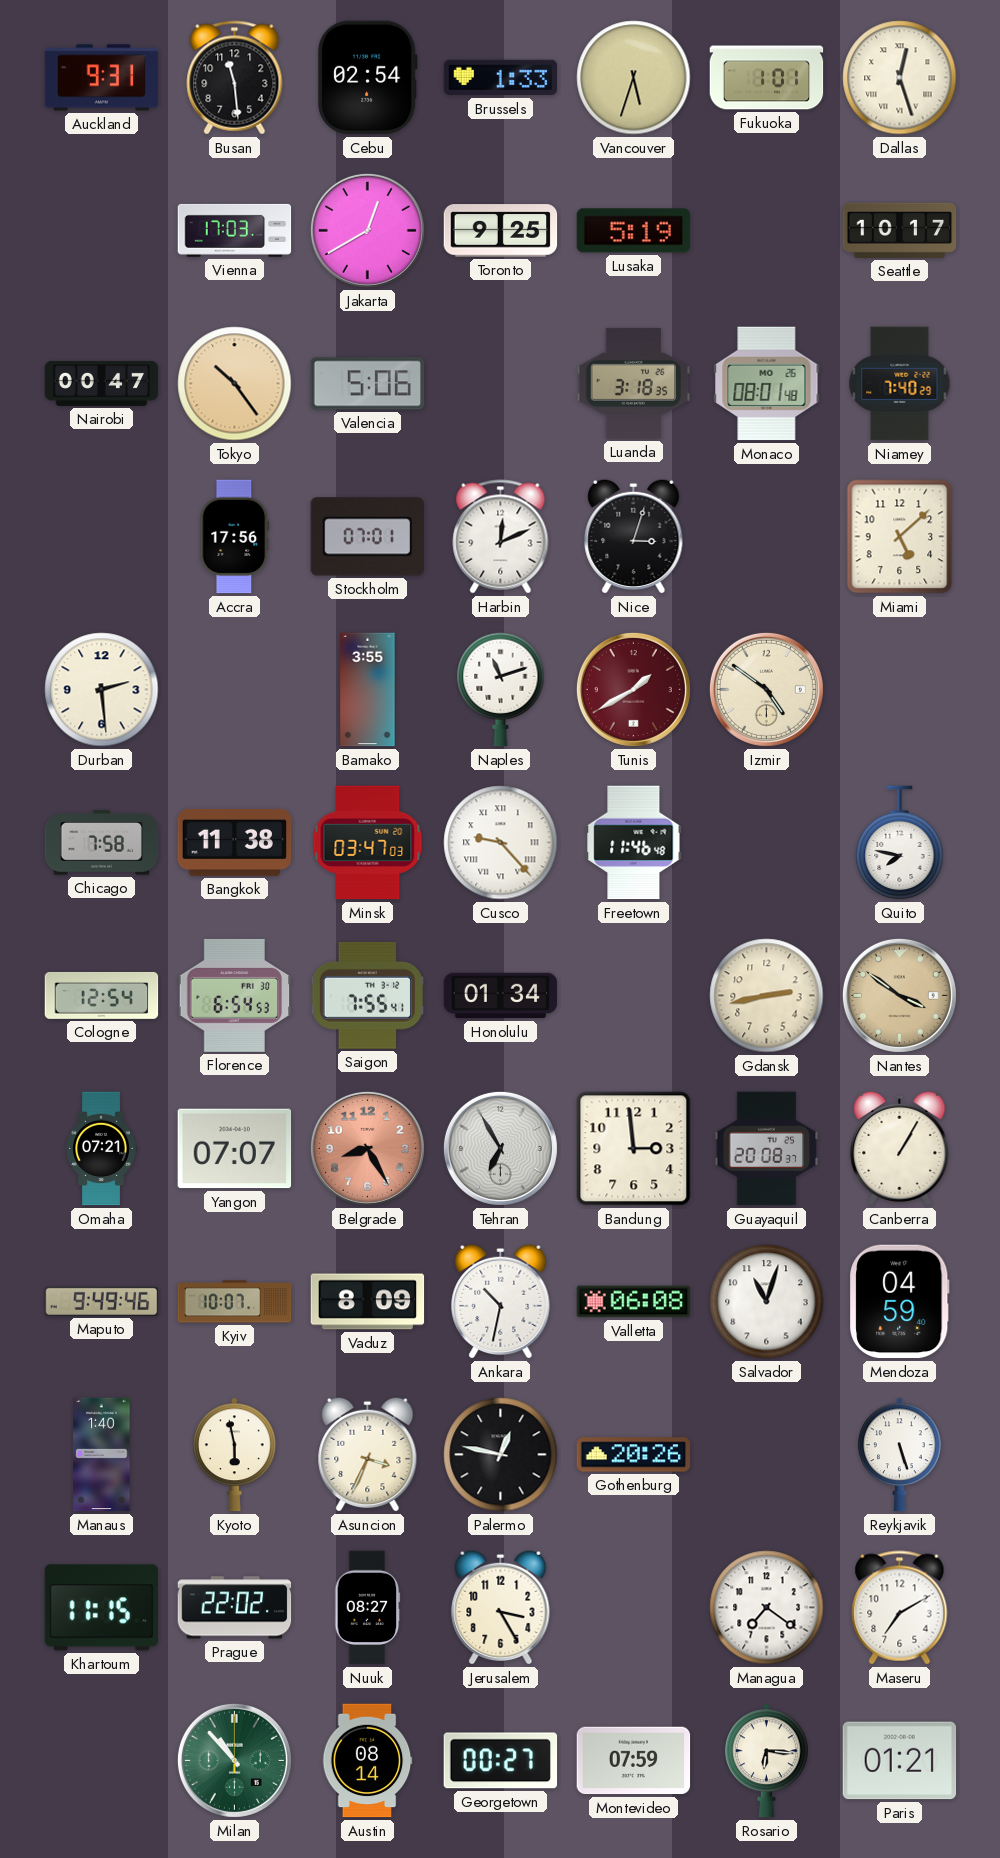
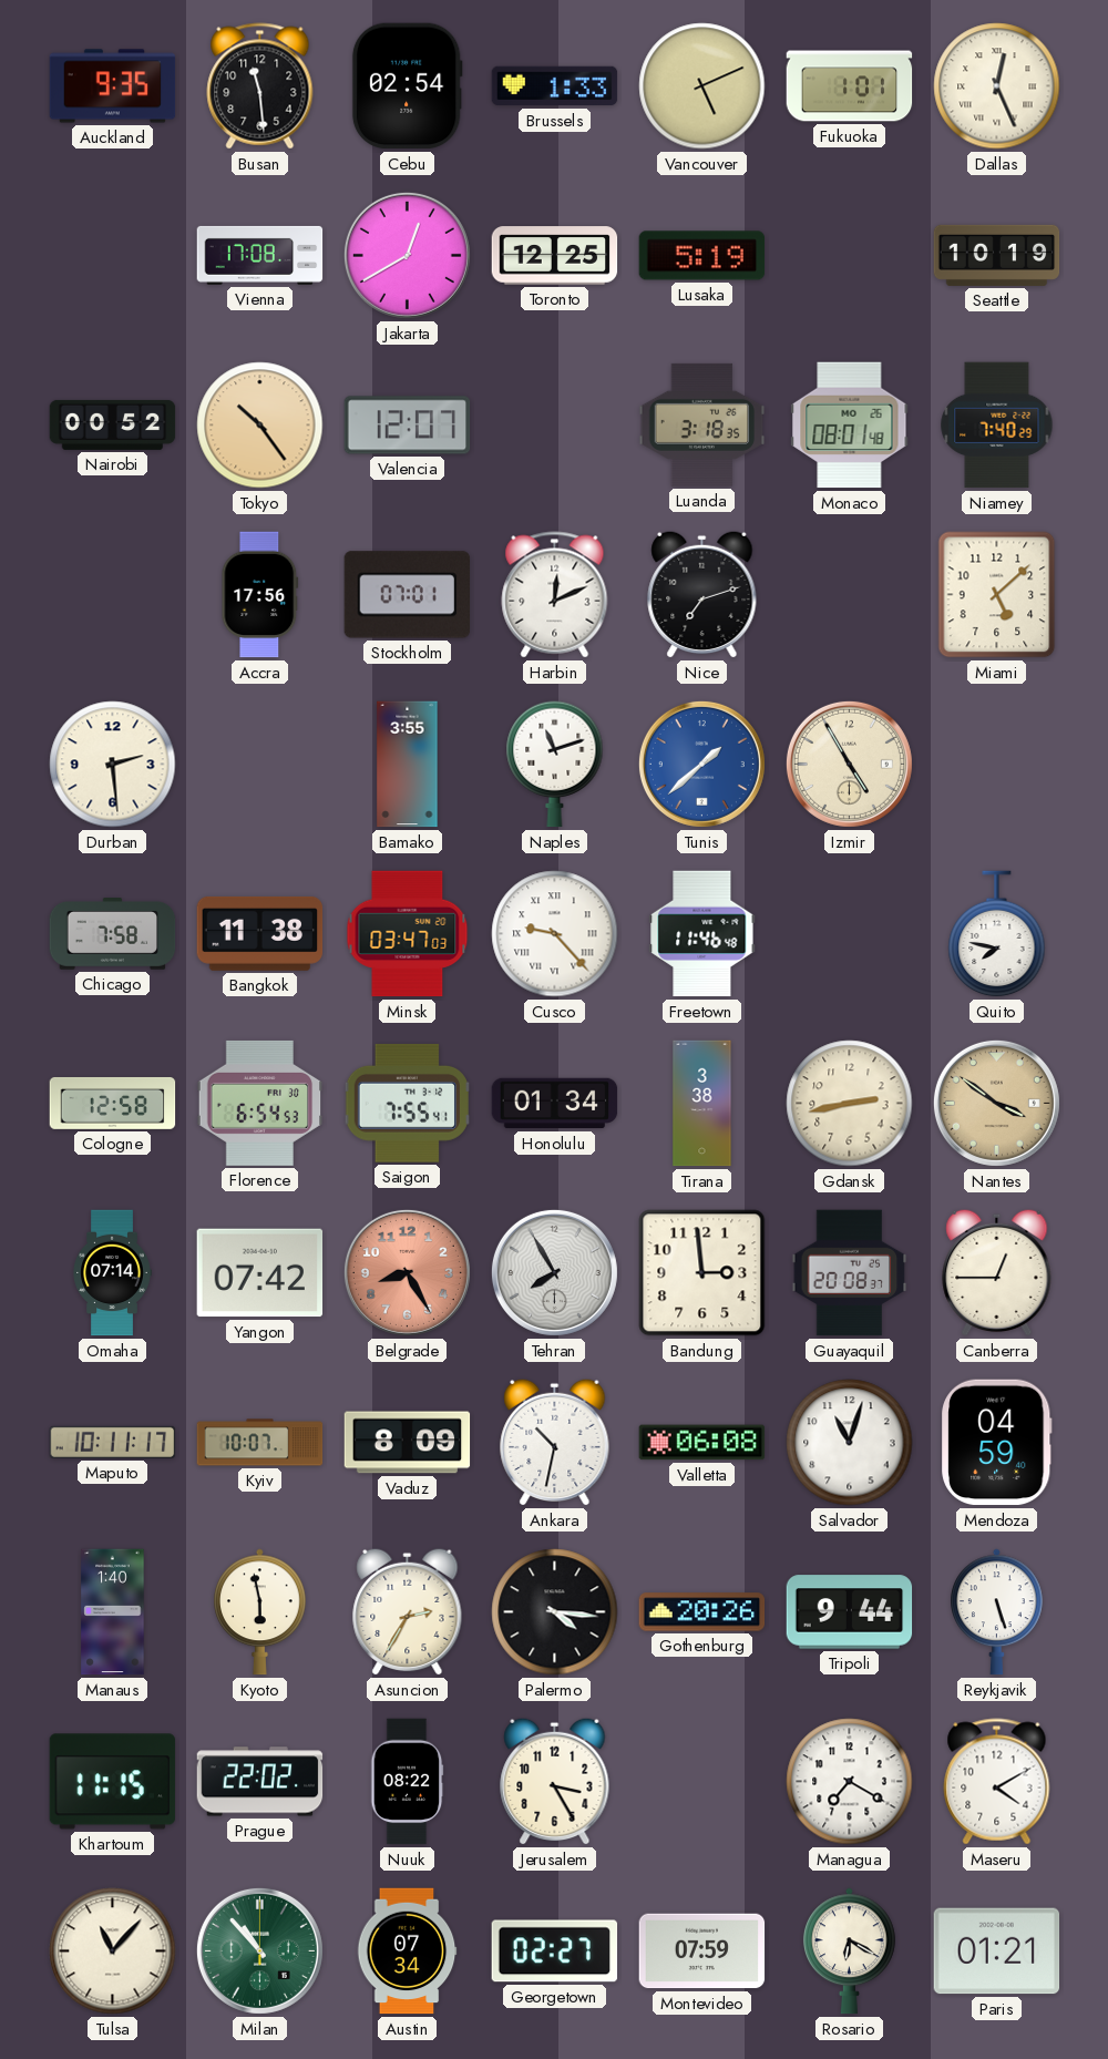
Auckland: 9:31 -> 9:35
Vancouver: 5:33 -> 5:11
Dallas: 12:27 -> 12:26
Vienna: 17:03 -> 17:08
Toronto: 9:25 -> 12:25
Seattle: 10:17 -> 10:19
Nairobi: 00:47 -> 00:52
Valencia: 5:06 -> 12:07
Nice: 3:03 -> 7:12
Tunis: 1:40 -> 1:38
Tunis dial: burgundy -> blue
Izmir: 4:51 -> 4:55
Cologne: 12:54 -> 12:58
Tirana: none -> 3:38
Omaha: 07:21 -> 07:14
Yangon: 07:07 -> 07:42
Tehran: 6:55 -> 7:55
Canberra: 1:05 -> 12:45
Maputo: 9:49 -> 10:11
Asuncion: 3:34 -> 2:35
Palermo: 12:47 -> 4:16
Tripoli: none -> 9:44
Nuuk: 08:27 -> 08:22
Managua: 7:21 -> 7:20
Maseru: 7:10 -> 4:10
Tulsa: none -> 11:07
Austin: 08:14 -> 07:34
Georgetown: 00:27 -> 02:27
Rosario: 6:16 -> 6:20
